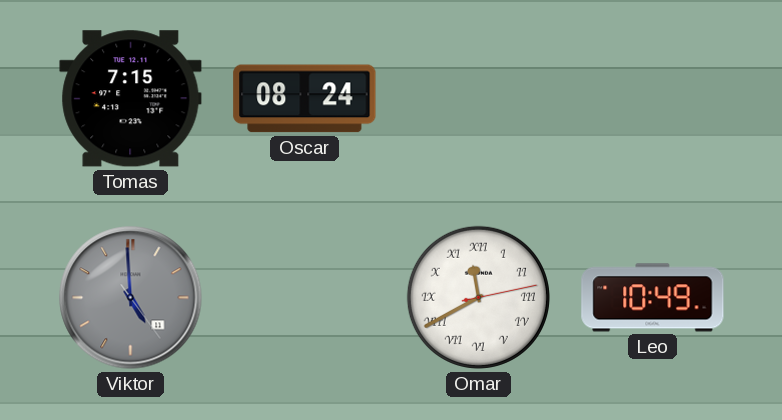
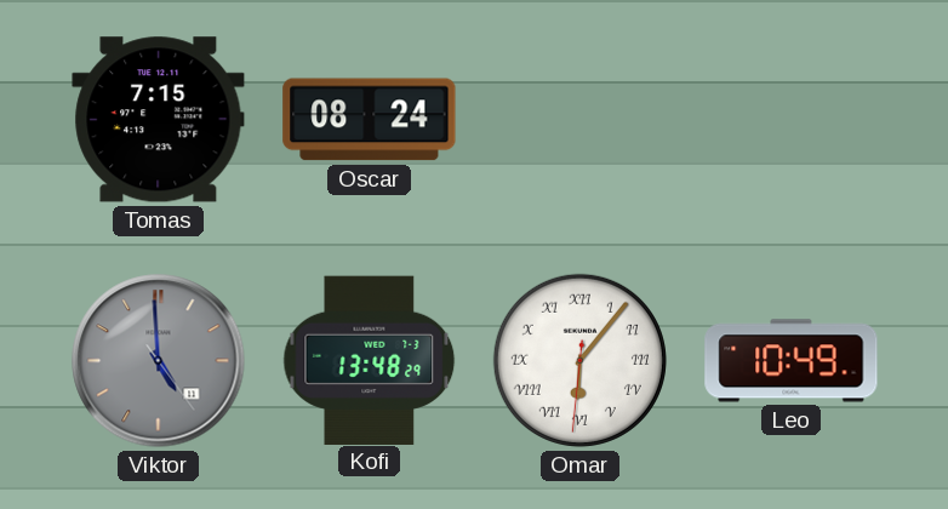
Kofi: none -> 13:48
Omar: 11:40 -> 6:06
